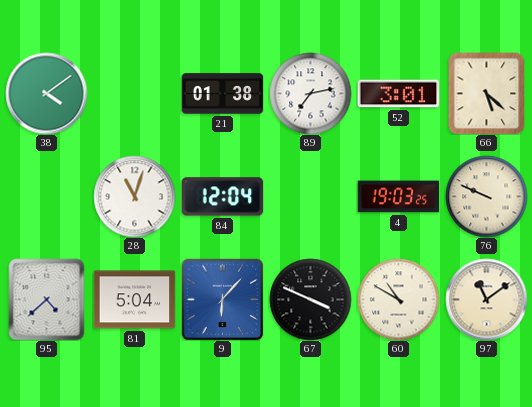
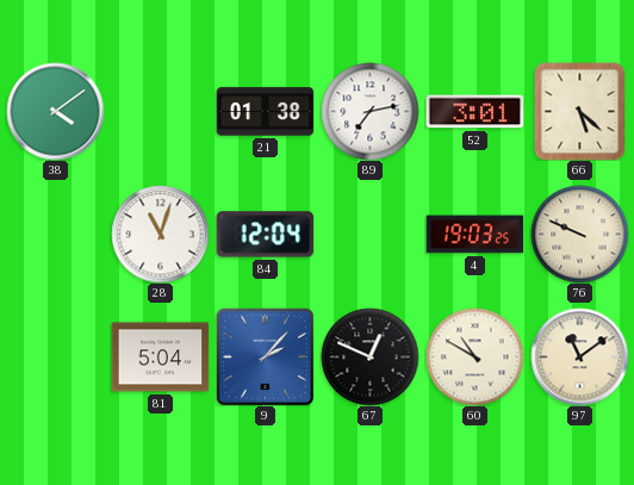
95: 4:38 -> none
9: 6:07 -> 2:07
67: 3:49 -> 12:49
